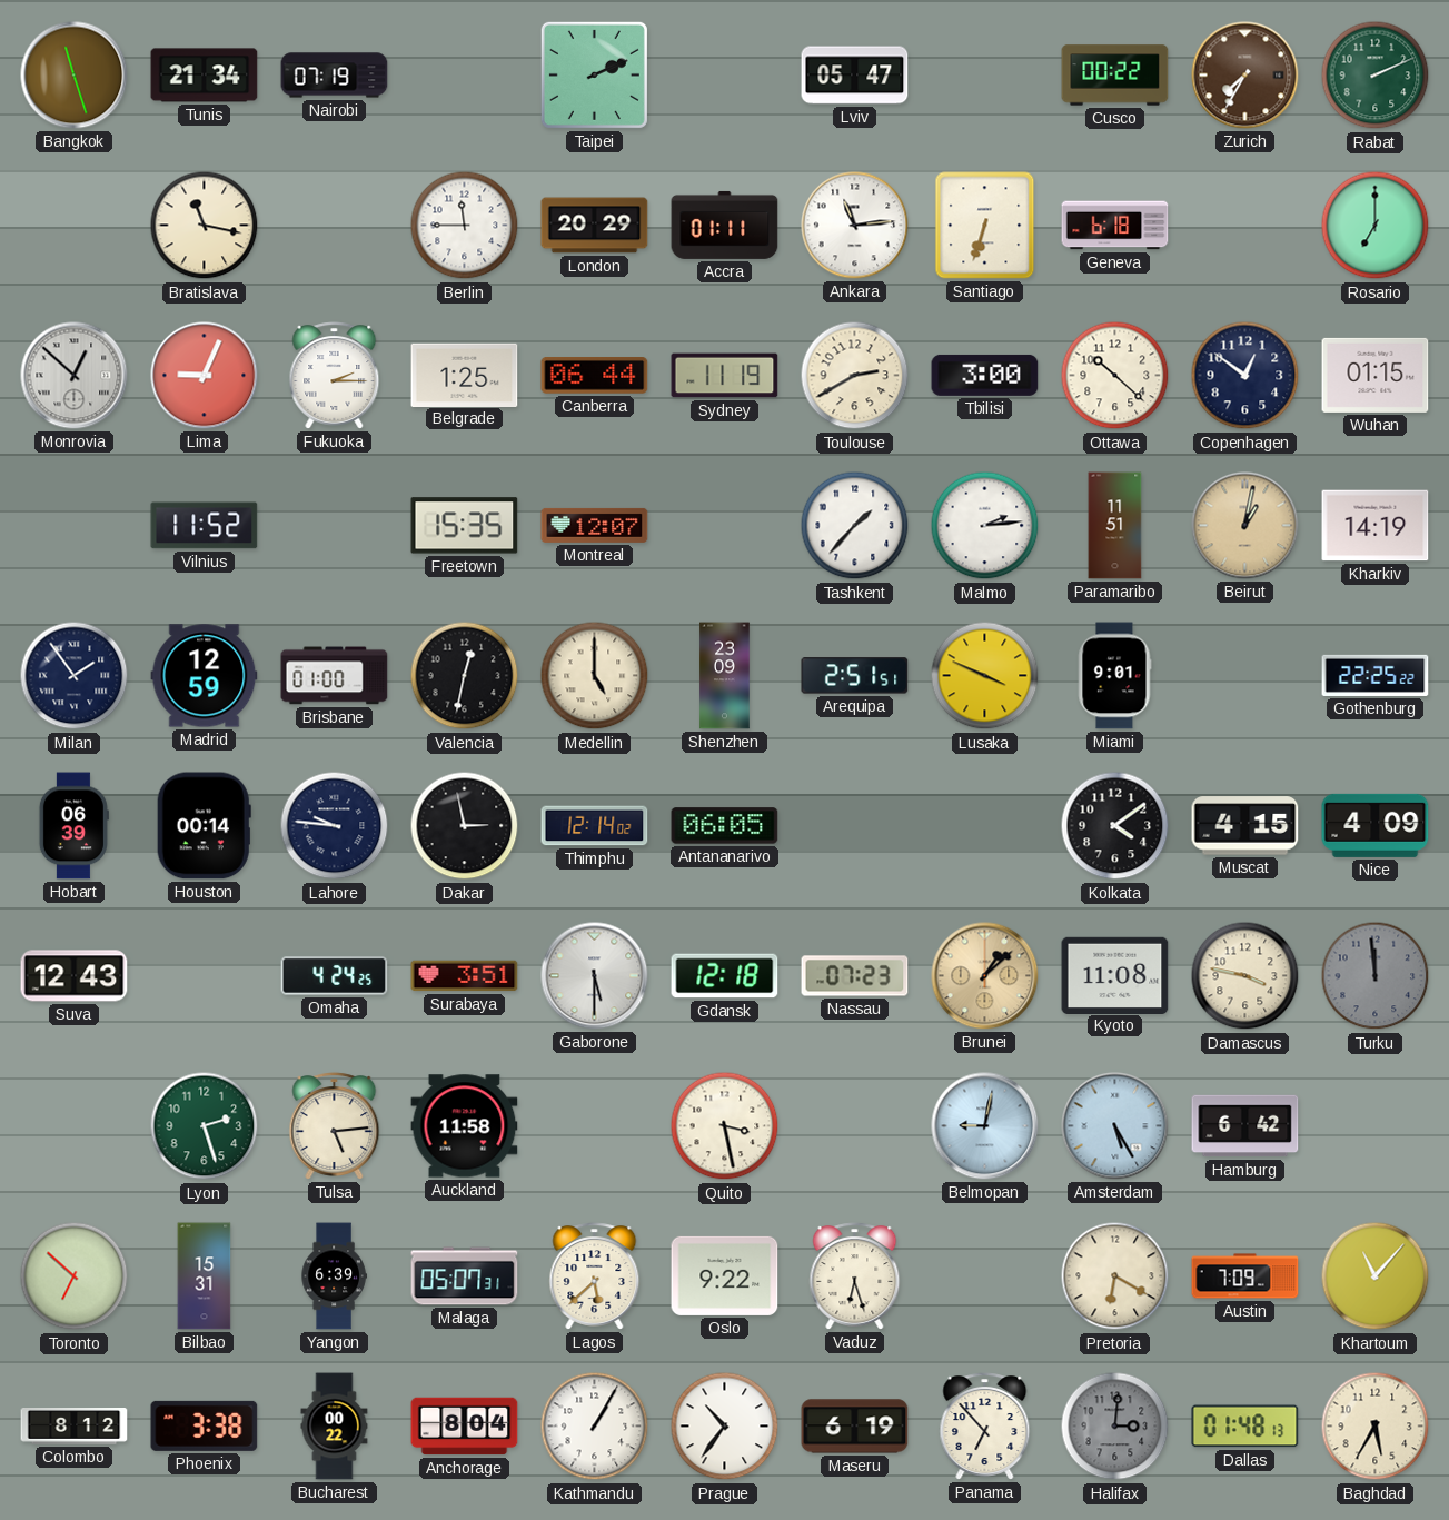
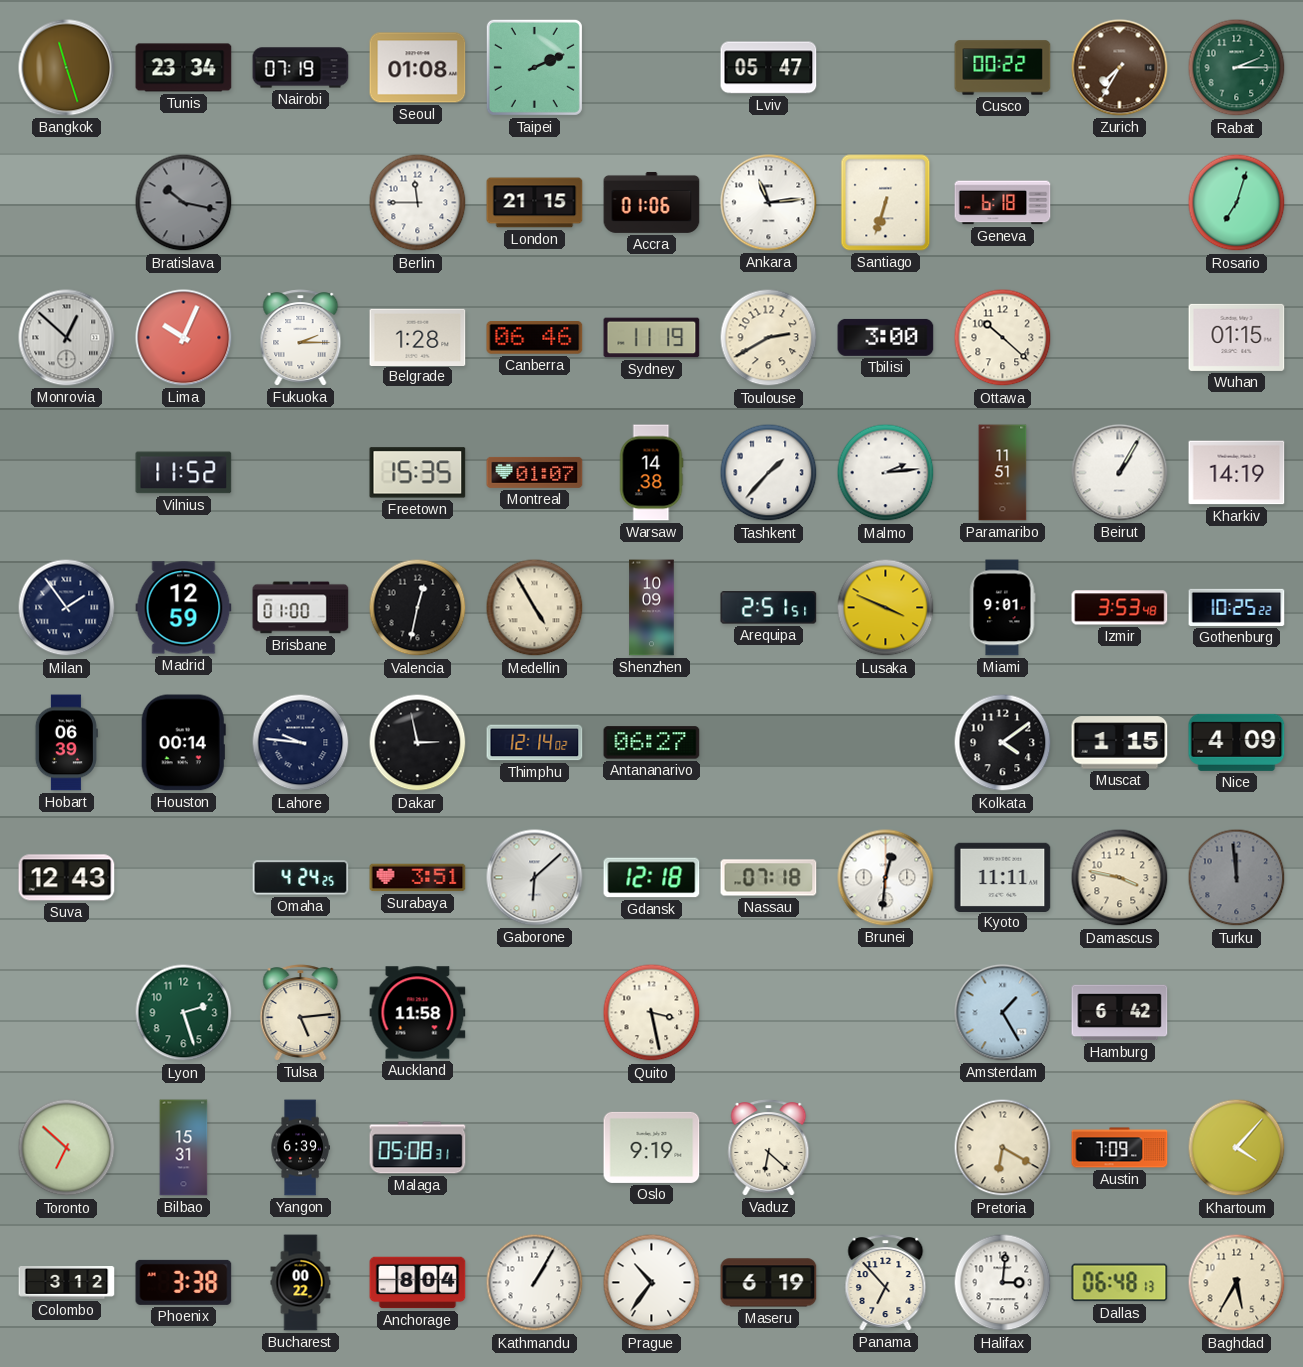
Tunis: 21:34 -> 23:34
Seoul: none -> 01:08
Rabat: 2:11 -> 2:15
Bratislava: 11:17 -> 10:17
Bratislava dial: cream -> grey
London: 20:29 -> 21:15
Accra: 01:11 -> 01:06
Rosario: 7:00 -> 7:03
Lima: 9:04 -> 10:04
Belgrade: 1:25 -> 1:28
Canberra: 06:44 -> 06:46
Copenhagen: 12:51 -> none
Montreal: 12:07 -> 01:07
Warsaw: none -> 14:38
Beirut: 1:02 -> 1:05
Beirut dial: champagne -> white
Medellin: 5:00 -> 4:55
Shenzhen: 23:09 -> 10:09
Izmir: none -> 3:53
Gothenburg: 22:25 -> 10:25
Antananarivo: 06:05 -> 06:27
Muscat: 4:15 -> 1:15
Gaborone: 5:30 -> 6:08
Nassau: 07:23 -> 07:18
Brunei: 1:08 -> 12:31
Brunei dial: champagne -> white
Kyoto: 11:08 -> 11:11
Belmopan: 9:02 -> none
Amsterdam: 5:25 -> 1:25
Malaga: 05:07 -> 05:08
Lagos: 5:38 -> none
Oslo: 9:22 -> 9:19
Vaduz: 6:27 -> 6:22
Khartoum: 11:07 -> 4:07
Colombo: 8:12 -> 3:12
Halifax dial: grey -> white
Dallas: 01:48 -> 06:48
